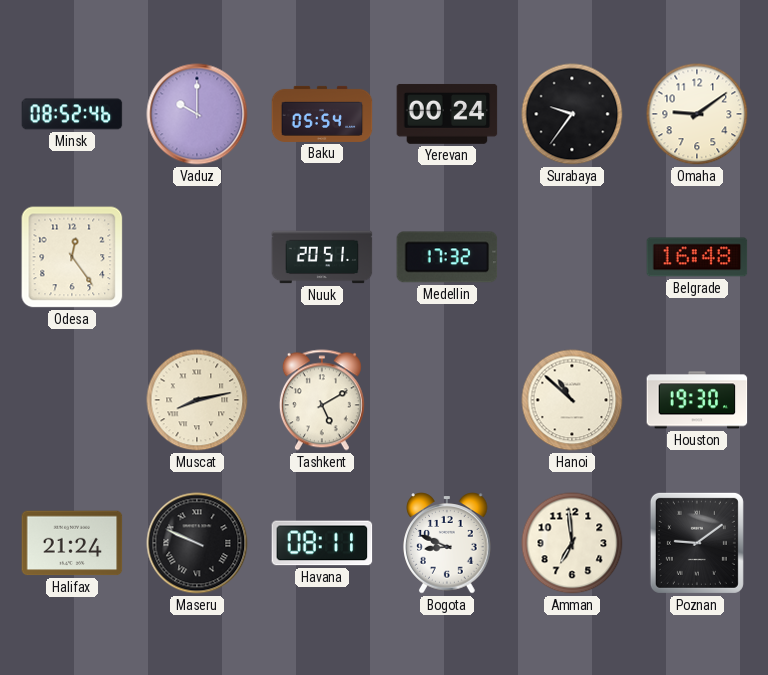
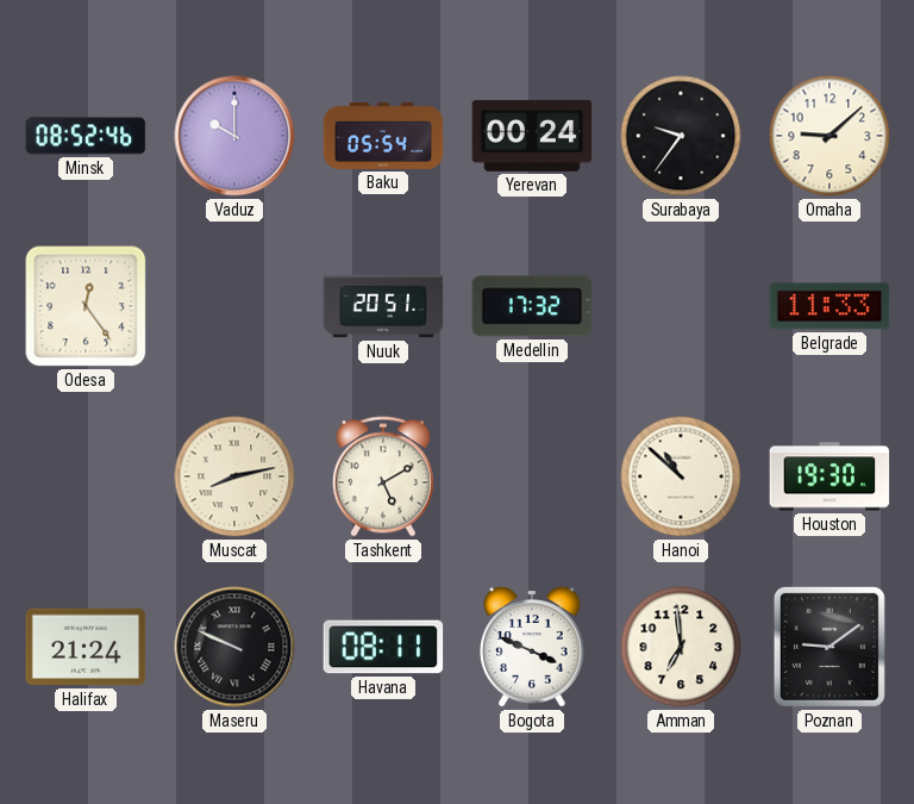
Omaha: 9:09 -> 9:08
Belgrade: 16:48 -> 11:33
Bogota: 8:49 -> 3:49
